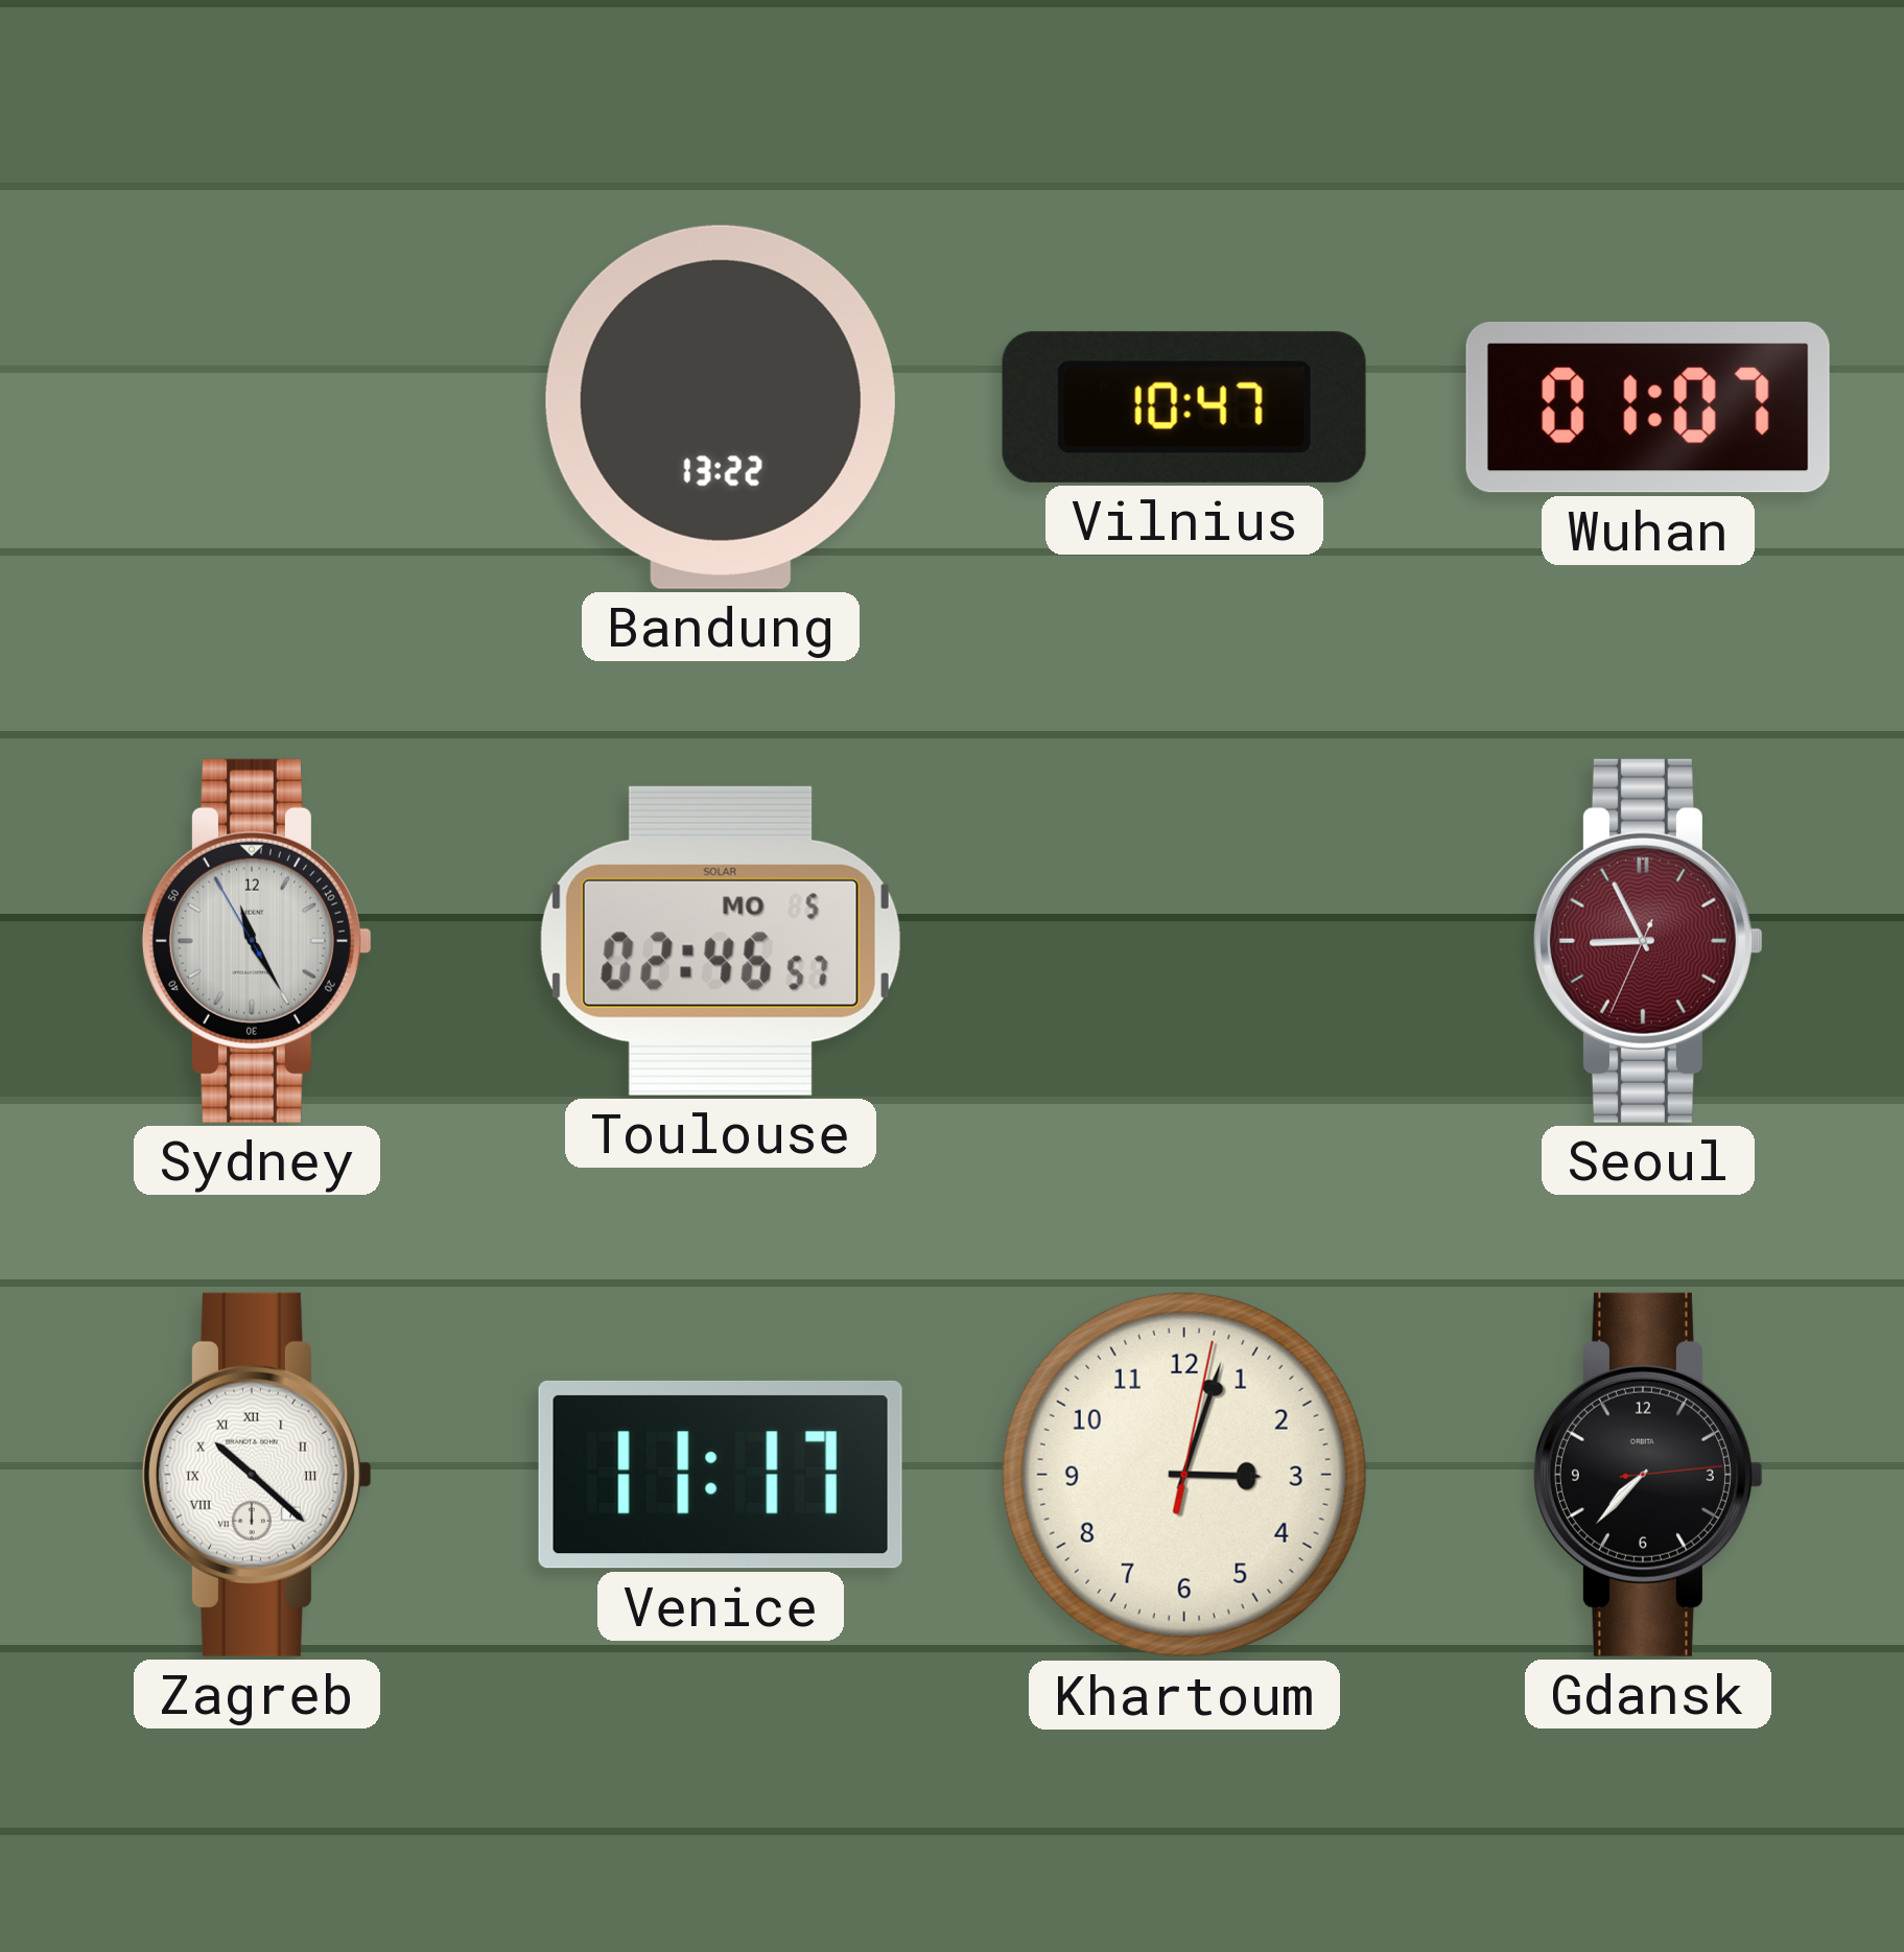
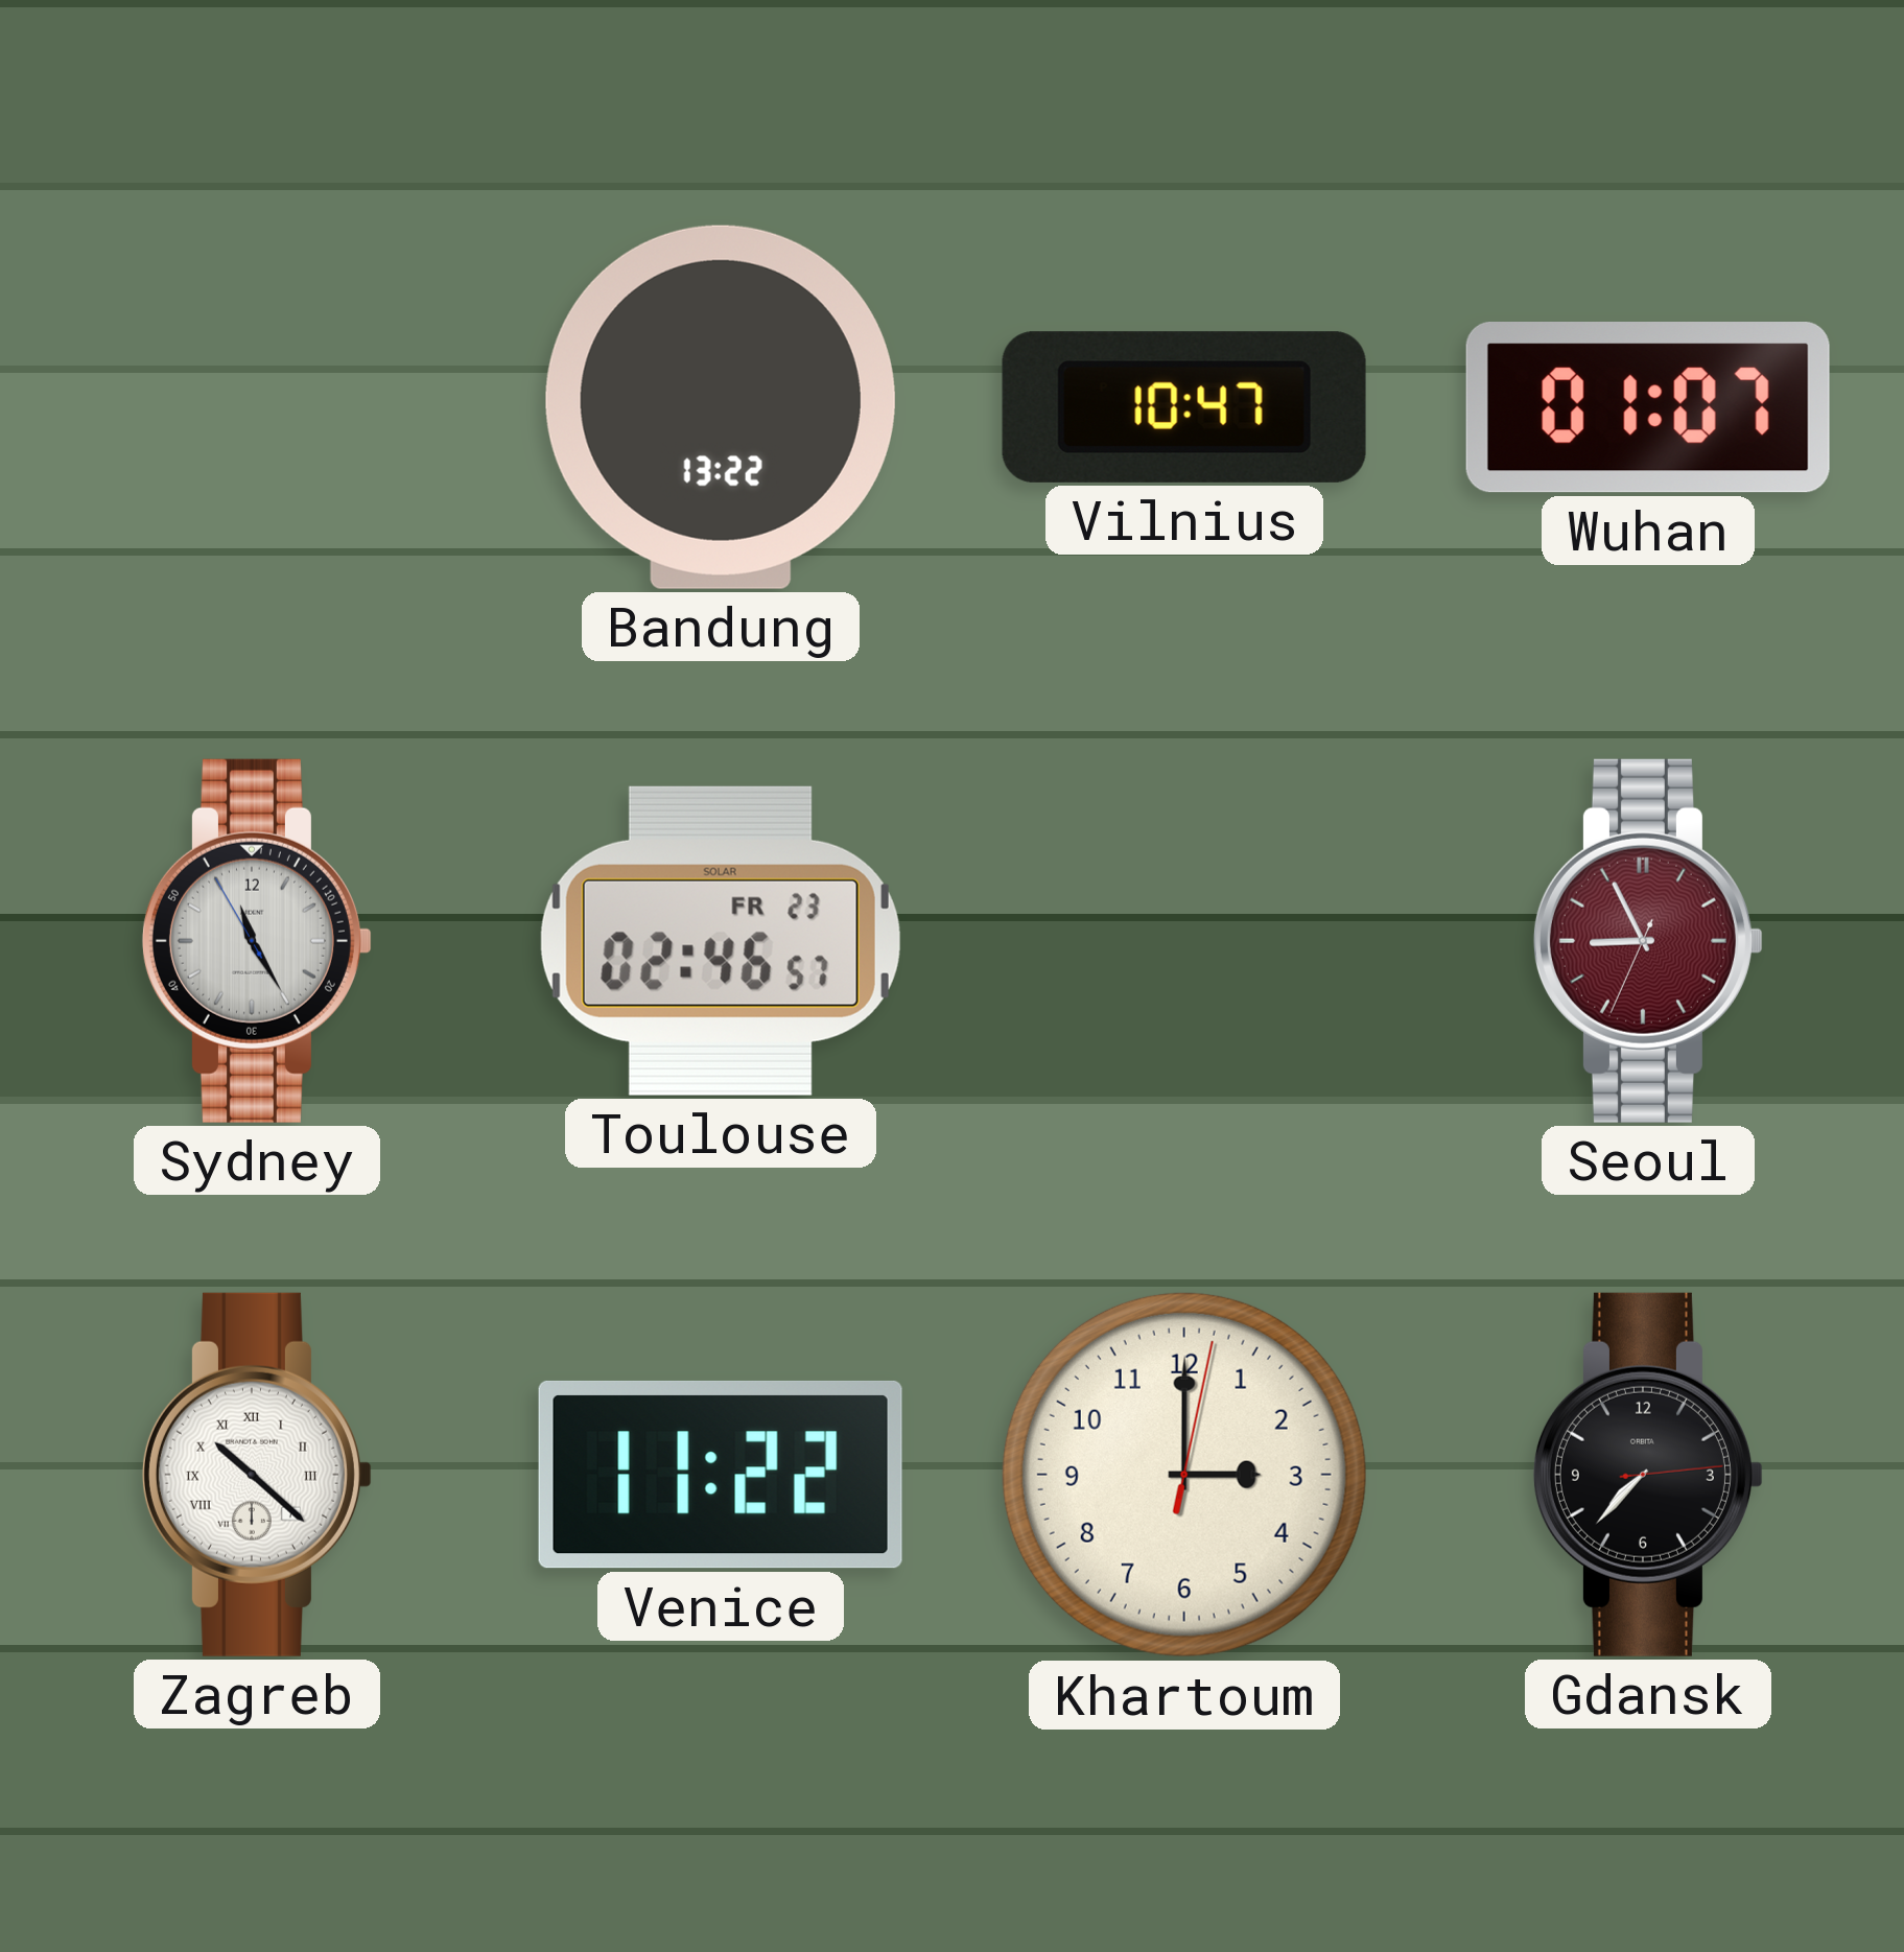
Toulouse date: MO 5 -> FR 23
Venice: 11:17 -> 11:22
Khartoum: 3:03 -> 3:00
